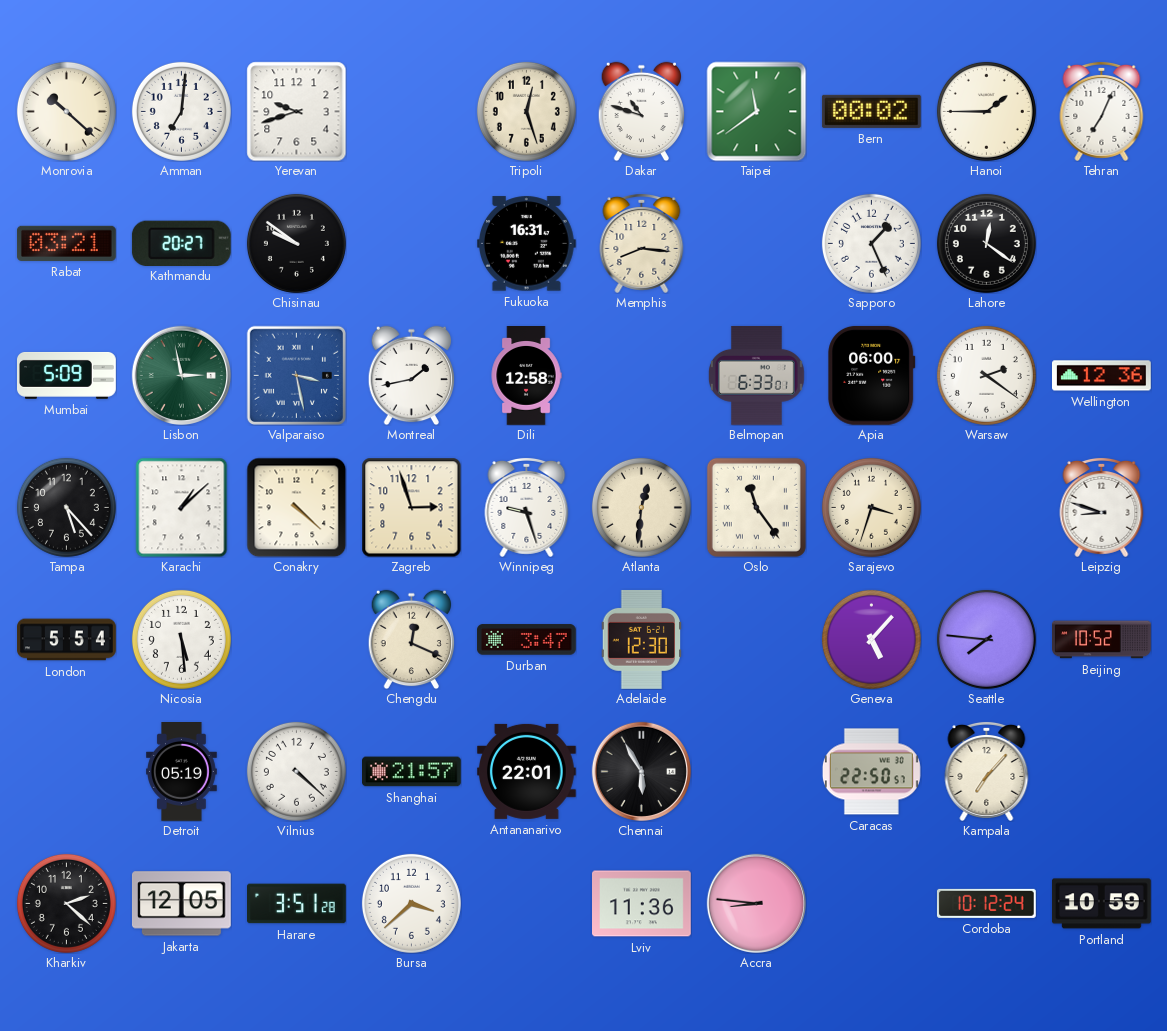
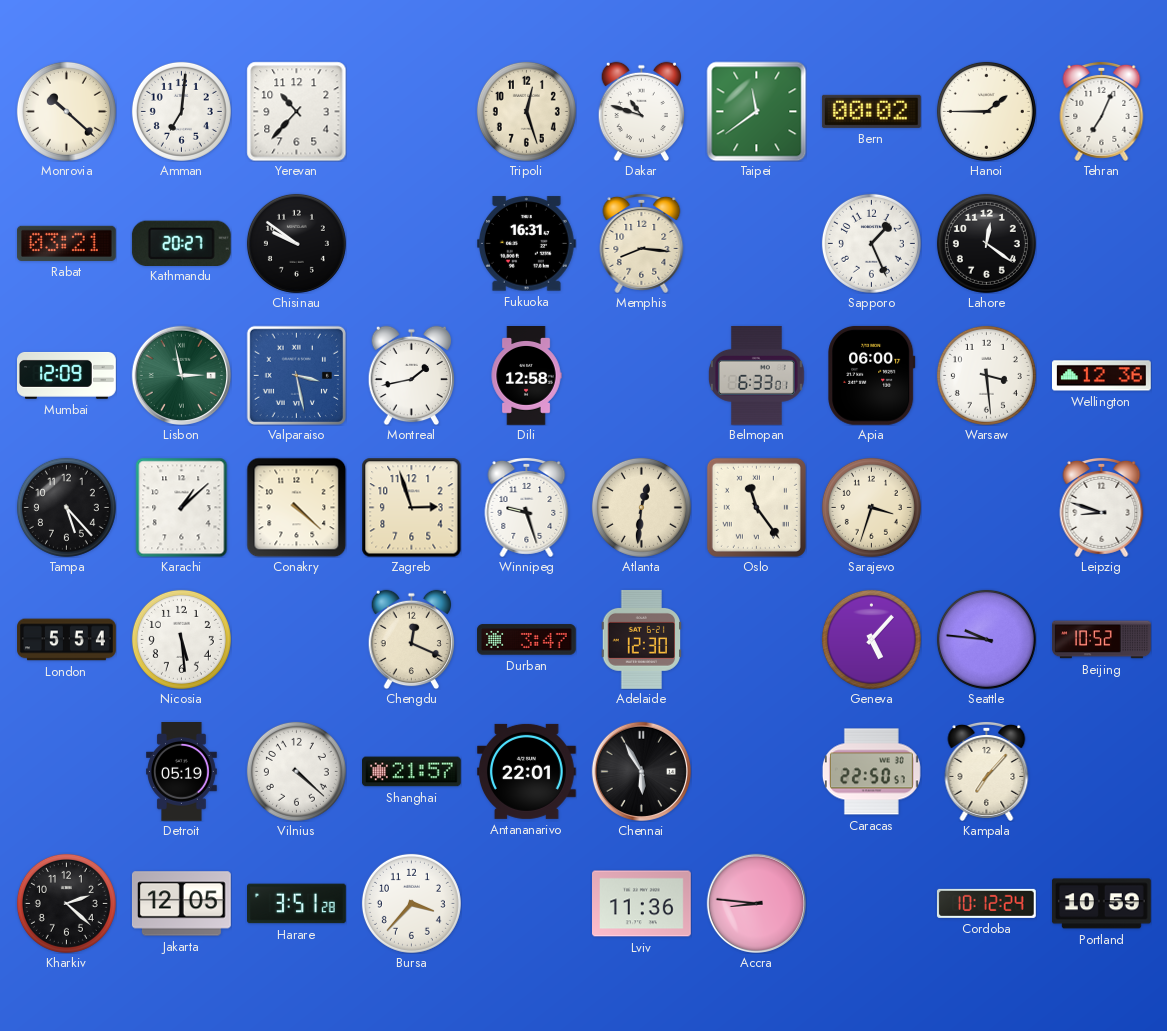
Yerevan: 9:42 -> 10:37
Mumbai: 5:09 -> 12:09
Warsaw: 2:21 -> 3:29
Seattle: 7:46 -> 9:46
Bursa: 3:38 -> 3:37
